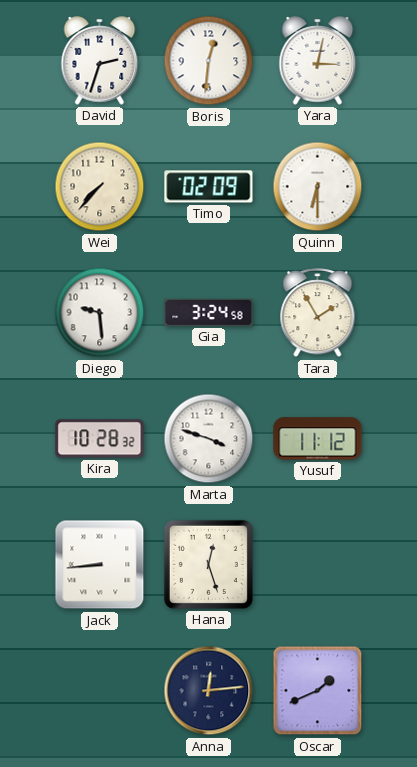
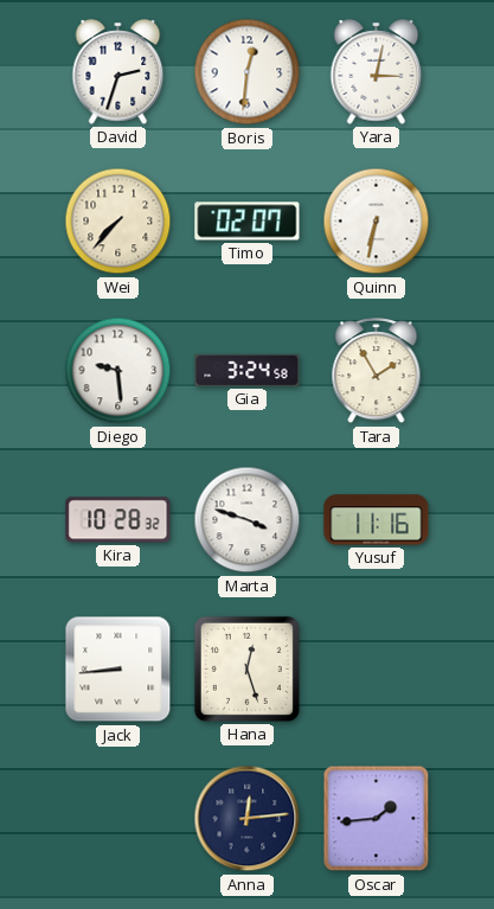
Timo: 02:09 -> 02:07
Quinn: 6:30 -> 6:32
Yusuf: 11:12 -> 11:16
Oscar: 1:41 -> 1:44
